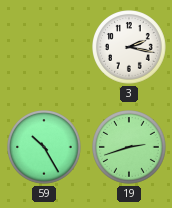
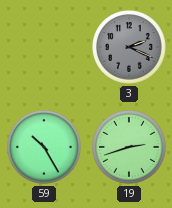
3: 2:17 -> 2:19
3 dial: white -> grey
